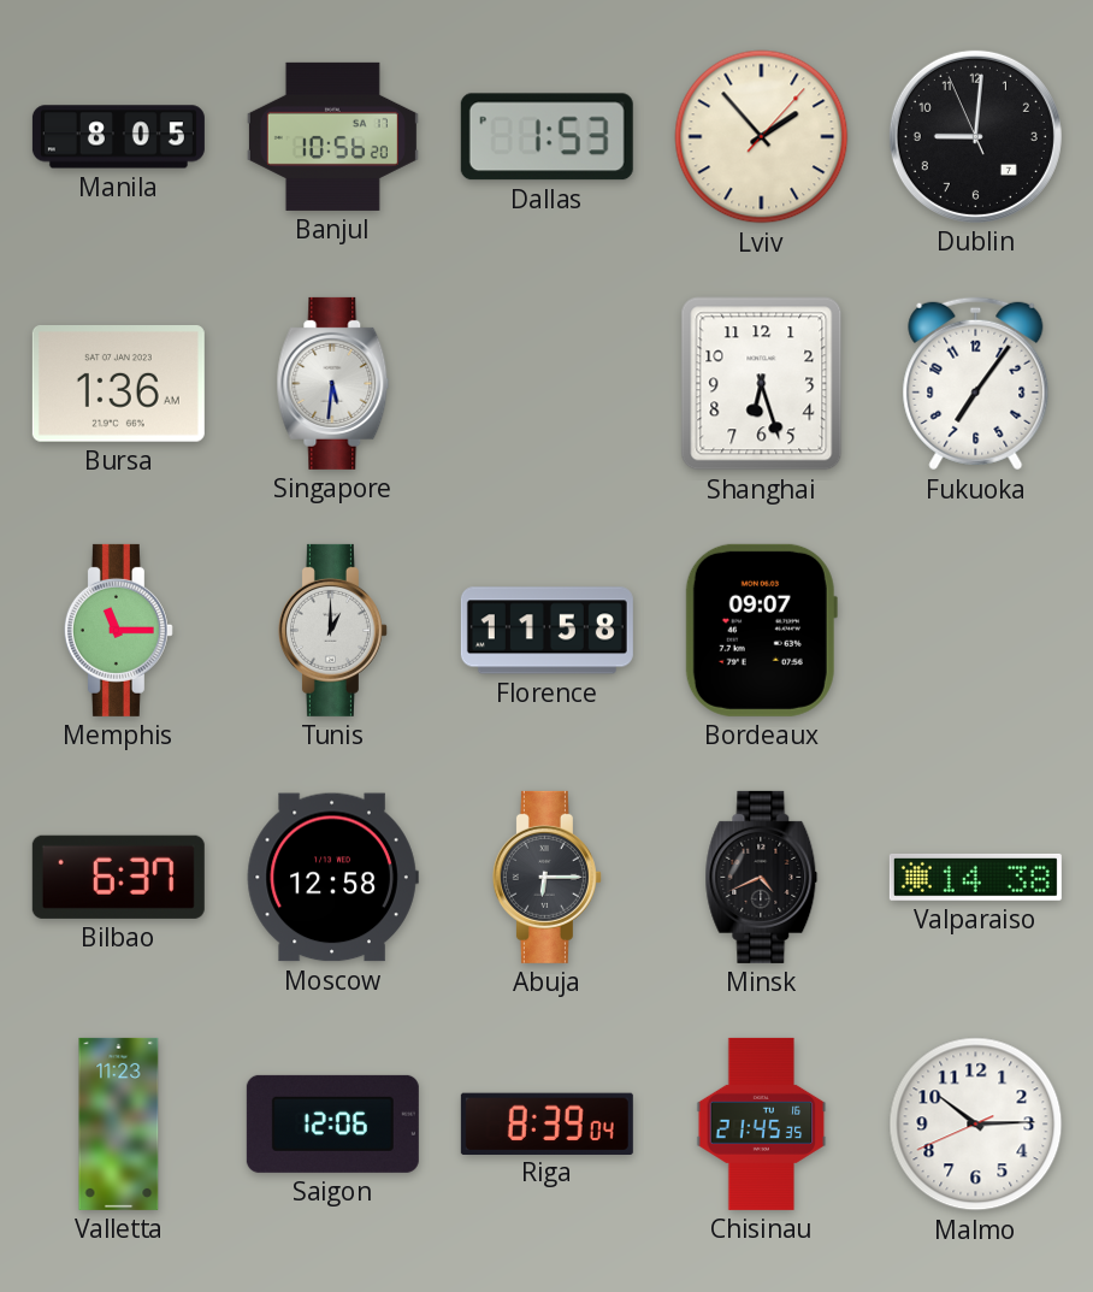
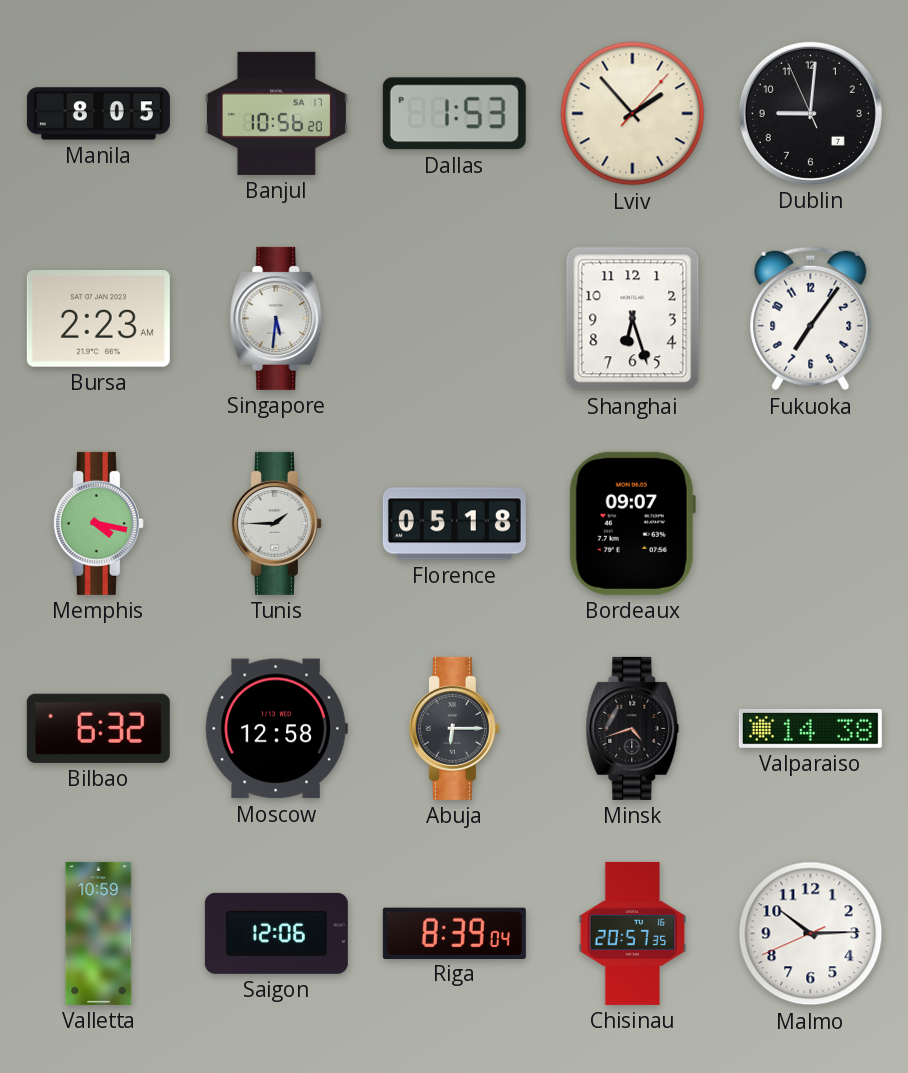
Bursa: 1:36 -> 2:23
Memphis: 11:15 -> 4:17
Tunis: 1:00 -> 1:45
Florence: 11:58 -> 05:18
Bilbao: 6:37 -> 6:32
Minsk: 4:41 -> 4:42
Valletta: 11:23 -> 10:59
Chisinau: 21:45 -> 20:57
